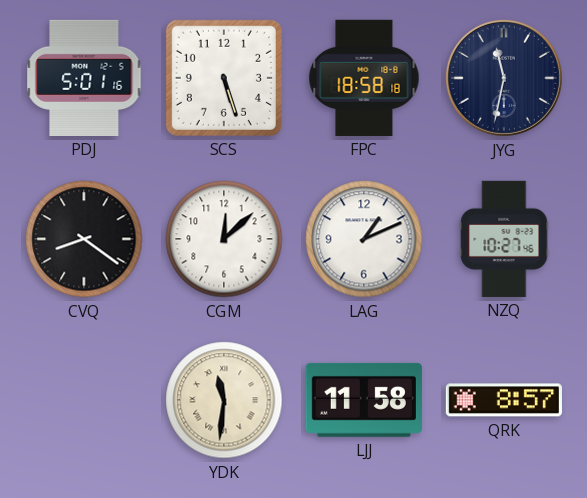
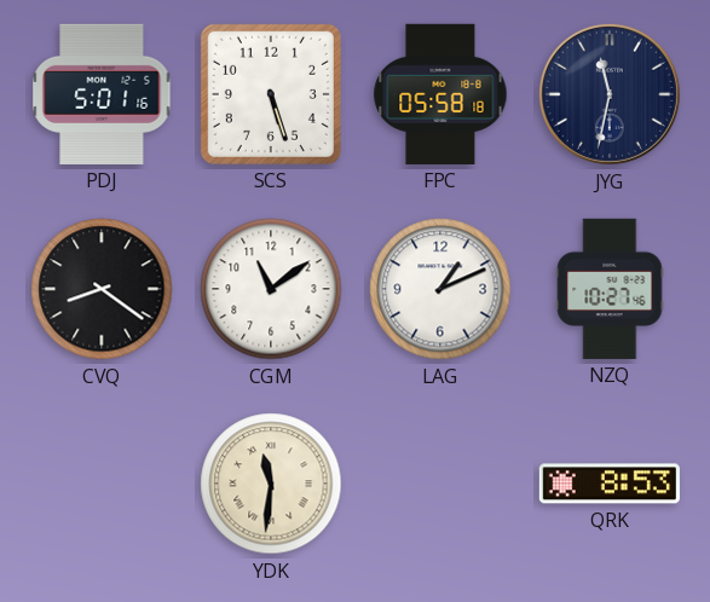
FPC: 18:58 -> 05:58
CGM: 12:08 -> 11:09
LJJ: 11:58 -> none
QRK: 8:57 -> 8:53
